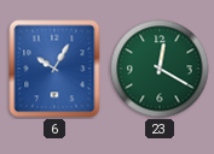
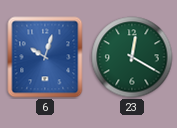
6: 10:05 -> 10:03
